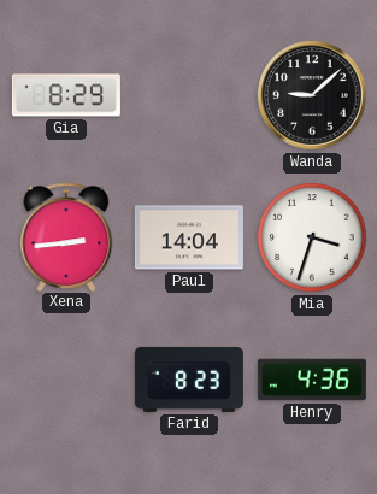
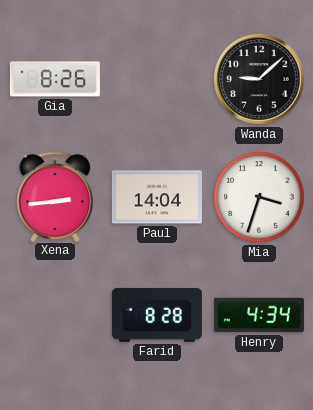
Gia: 8:29 -> 8:26
Farid: 8:23 -> 8:28
Henry: 4:36 -> 4:34
